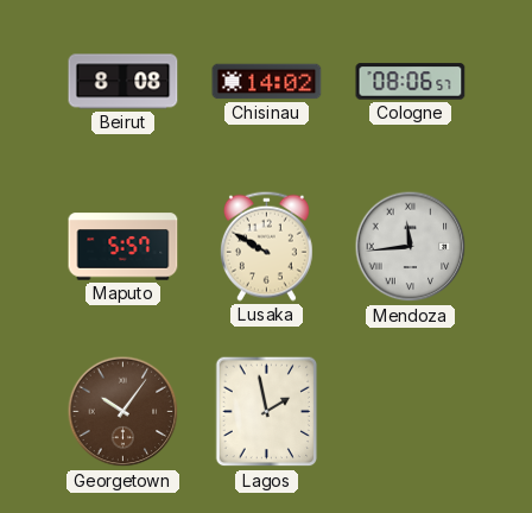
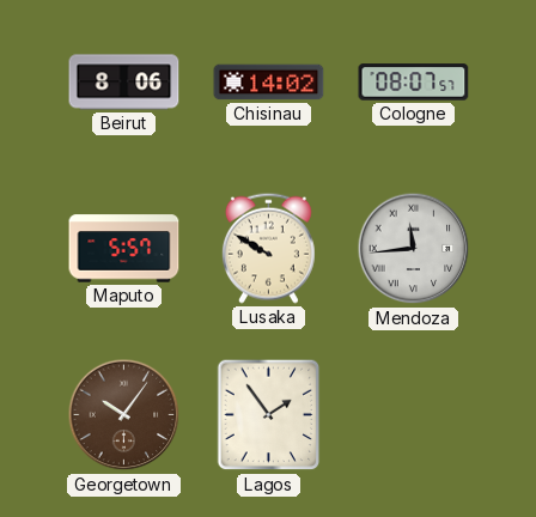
Beirut: 8:08 -> 8:06
Cologne: 08:06 -> 08:07
Lagos: 1:58 -> 1:54
